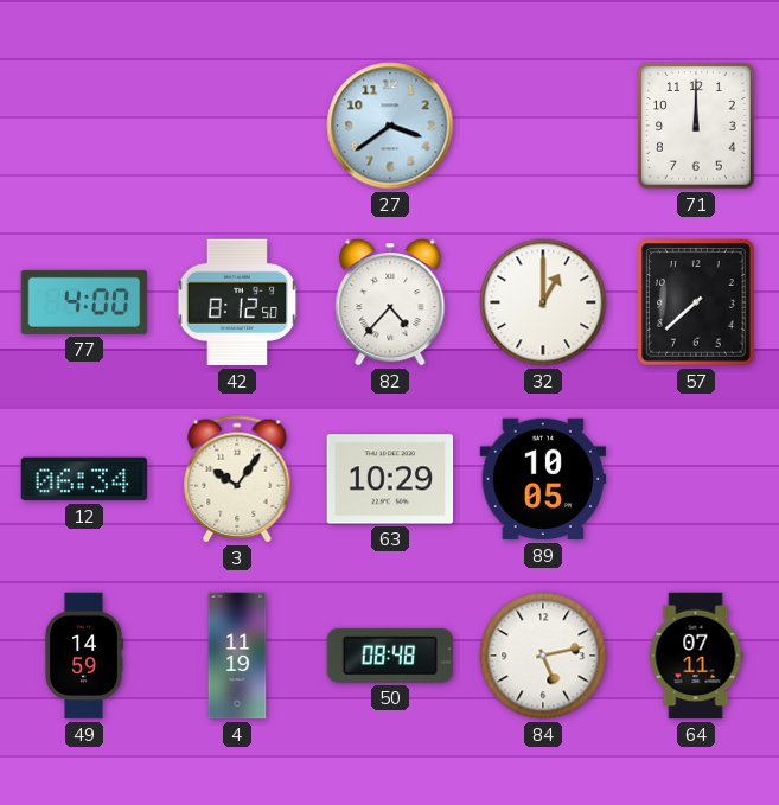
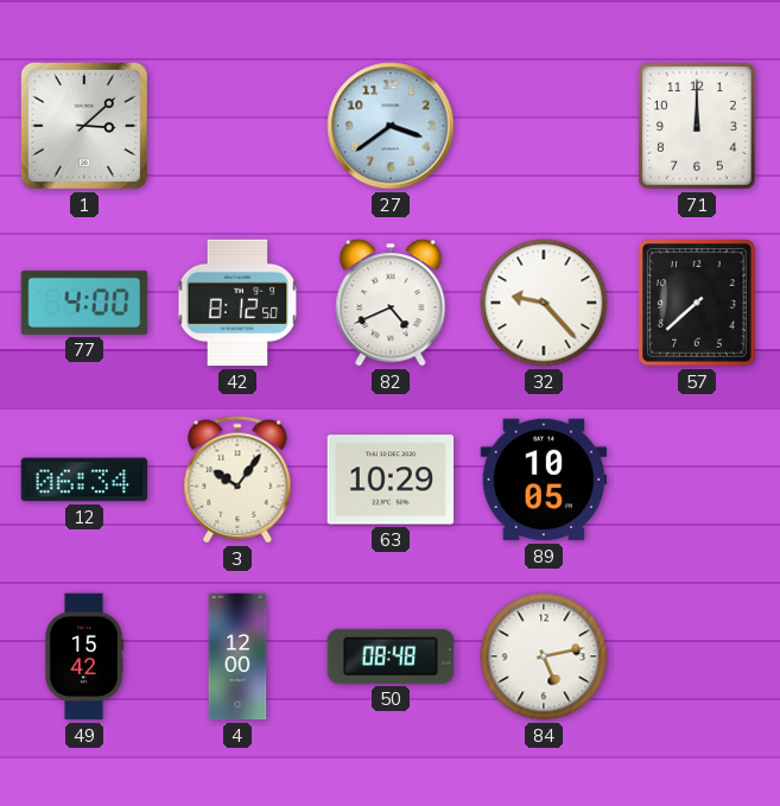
1: none -> 3:08
82: 4:37 -> 4:41
32: 1:00 -> 9:23
49: 14:59 -> 15:42
4: 11:19 -> 12:00
64: 07:11 -> none
